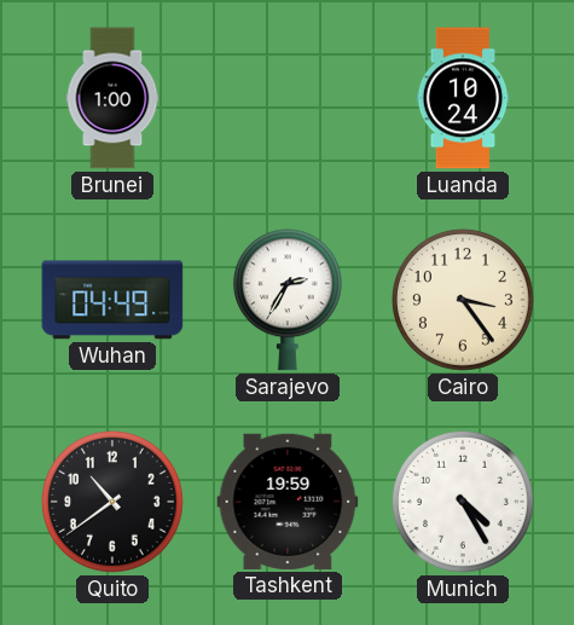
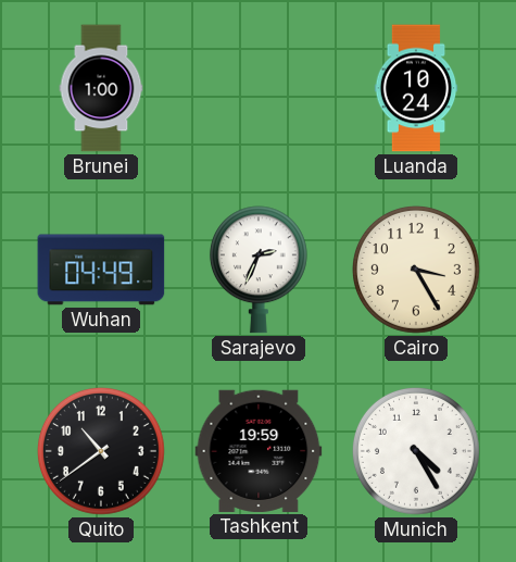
Sarajevo: 2:35 -> 2:34
Cairo: 3:24 -> 3:25
